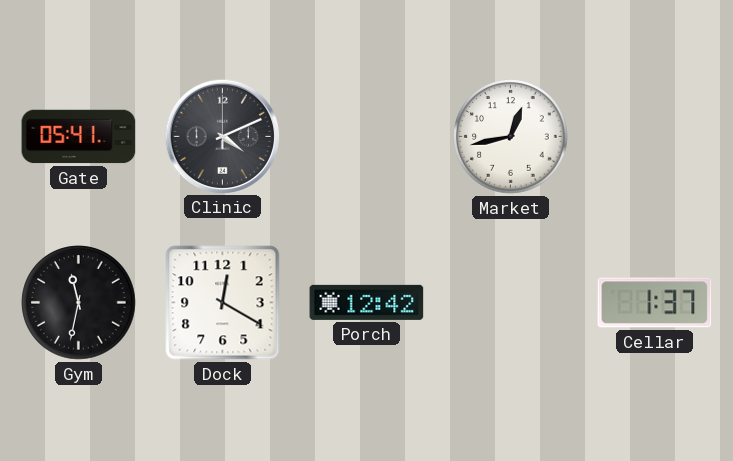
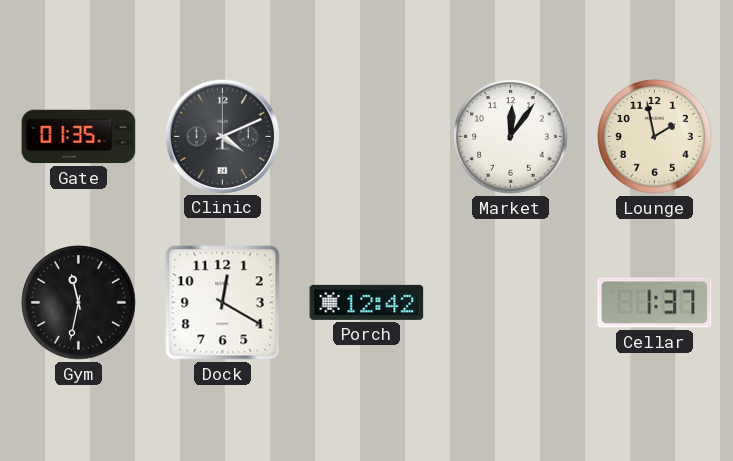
Gate: 05:41 -> 01:35
Market: 12:43 -> 12:06
Lounge: none -> 1:58
